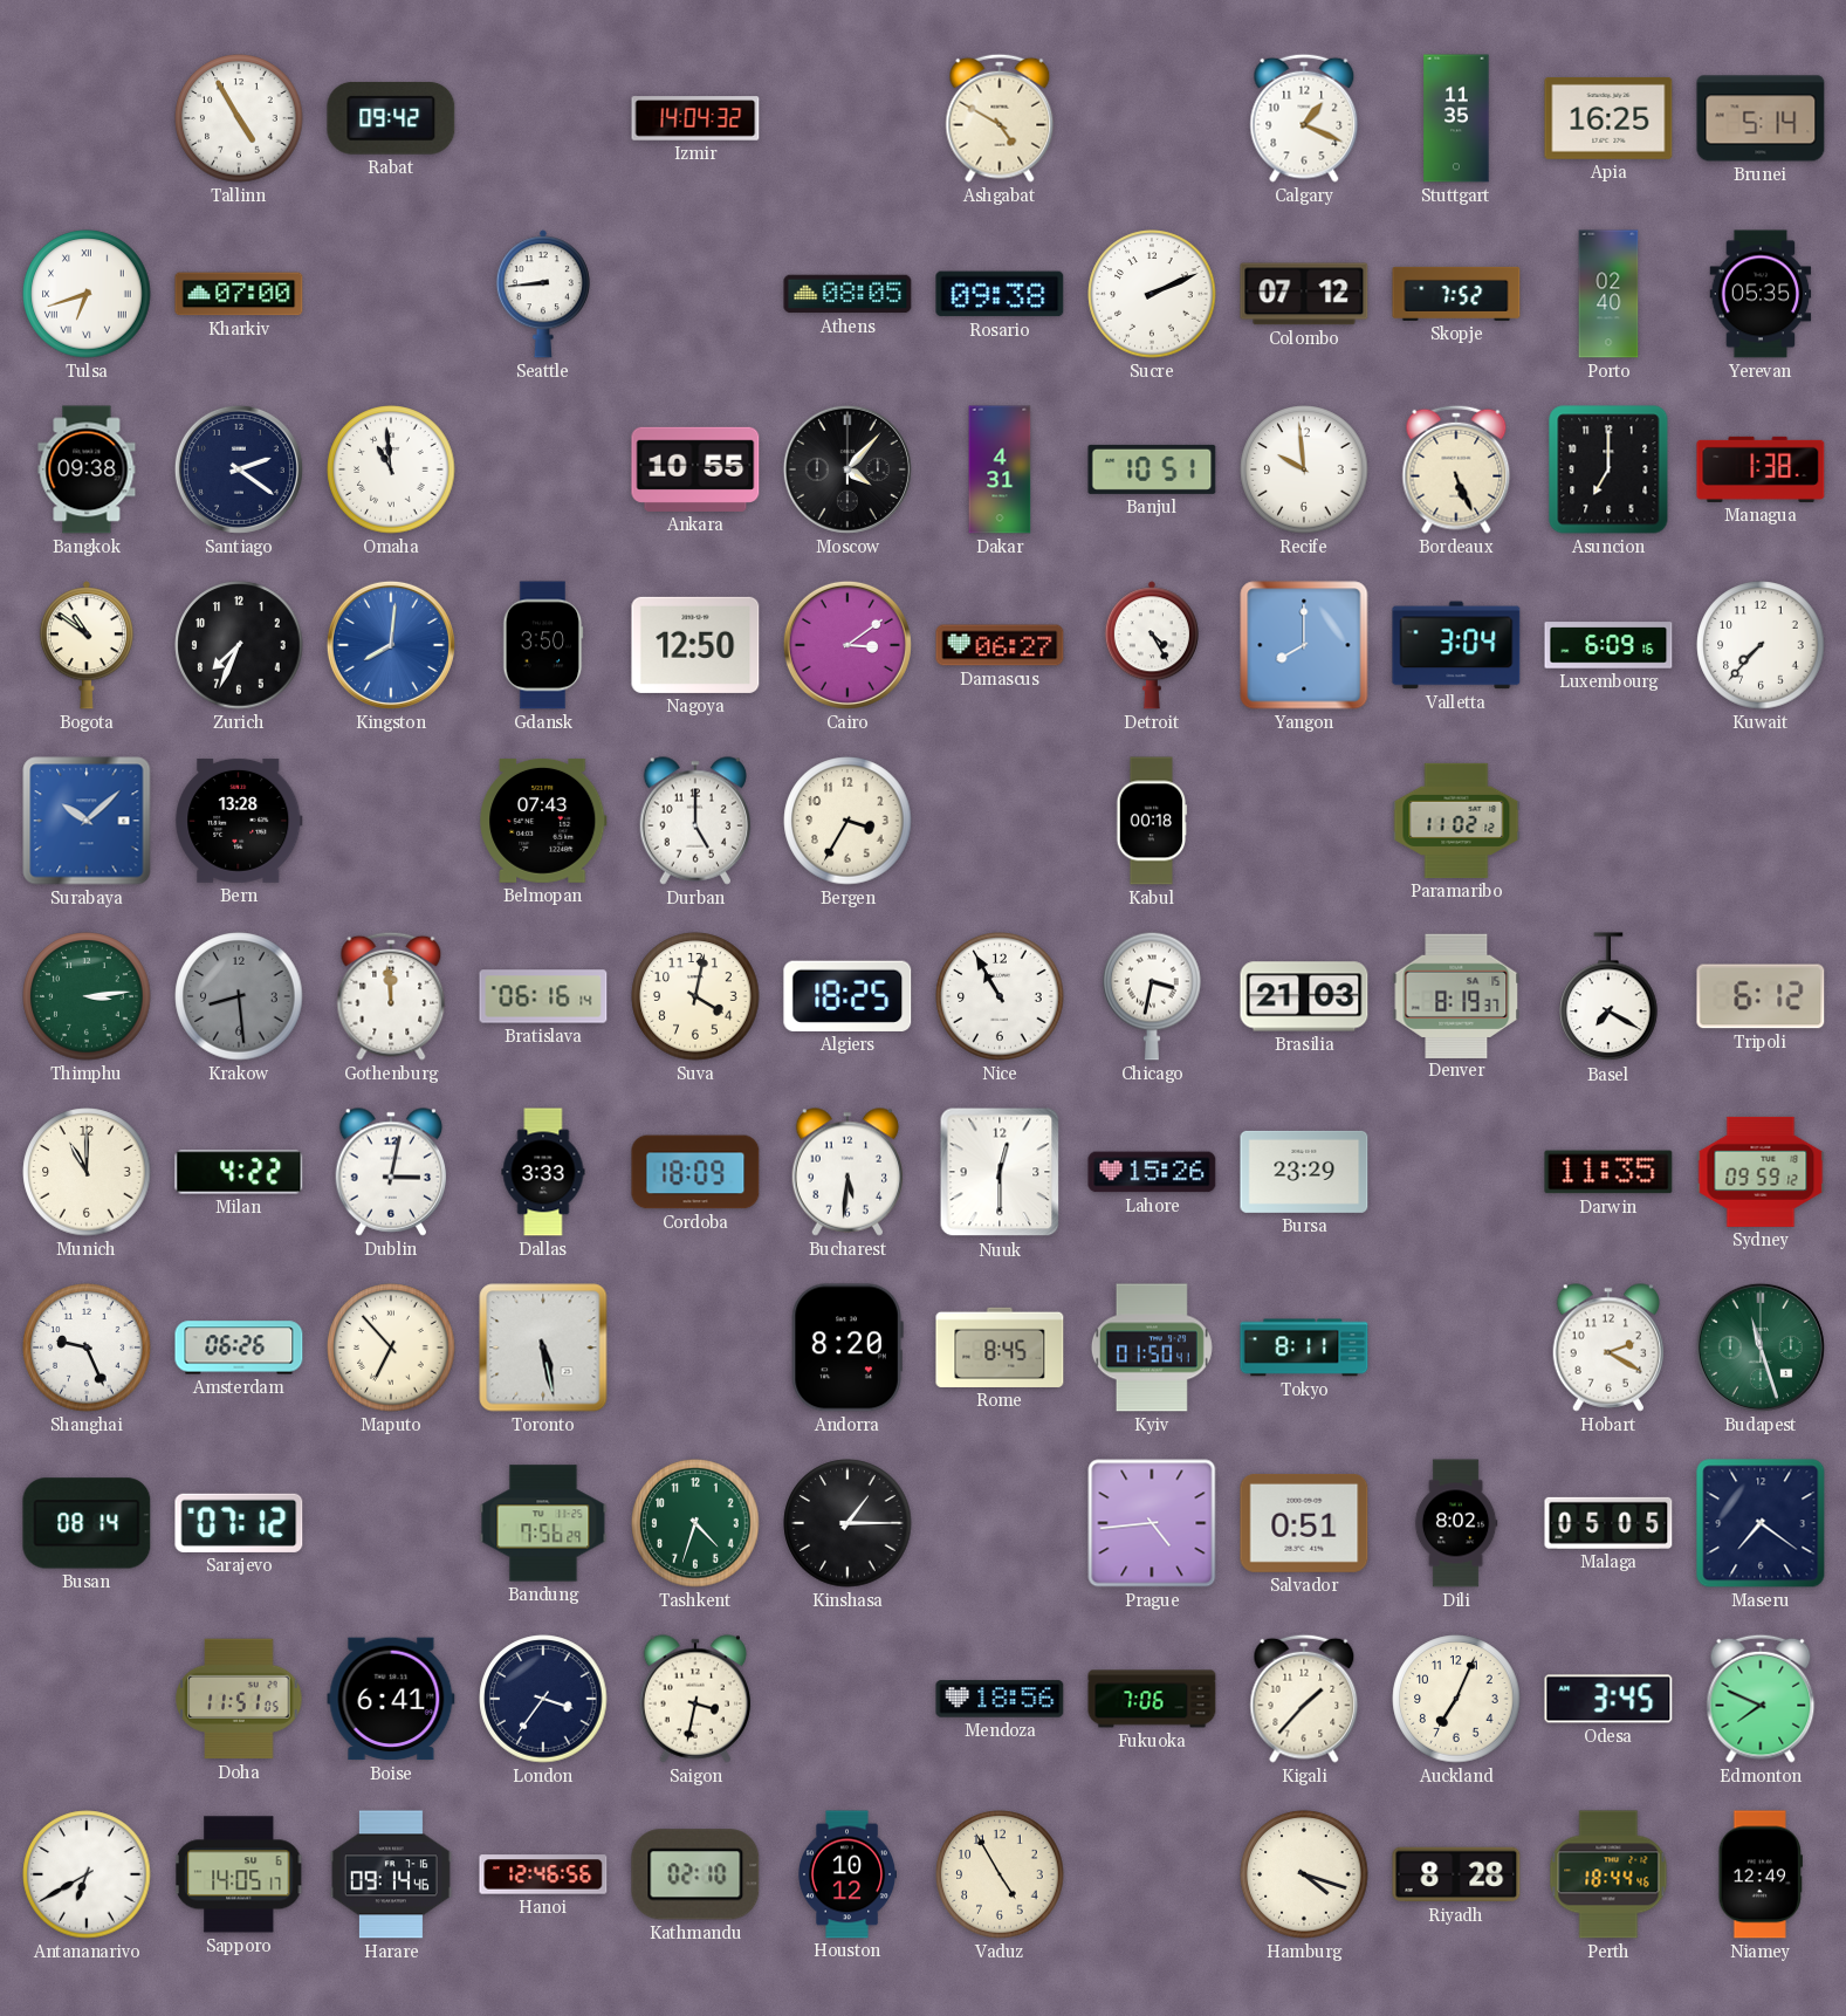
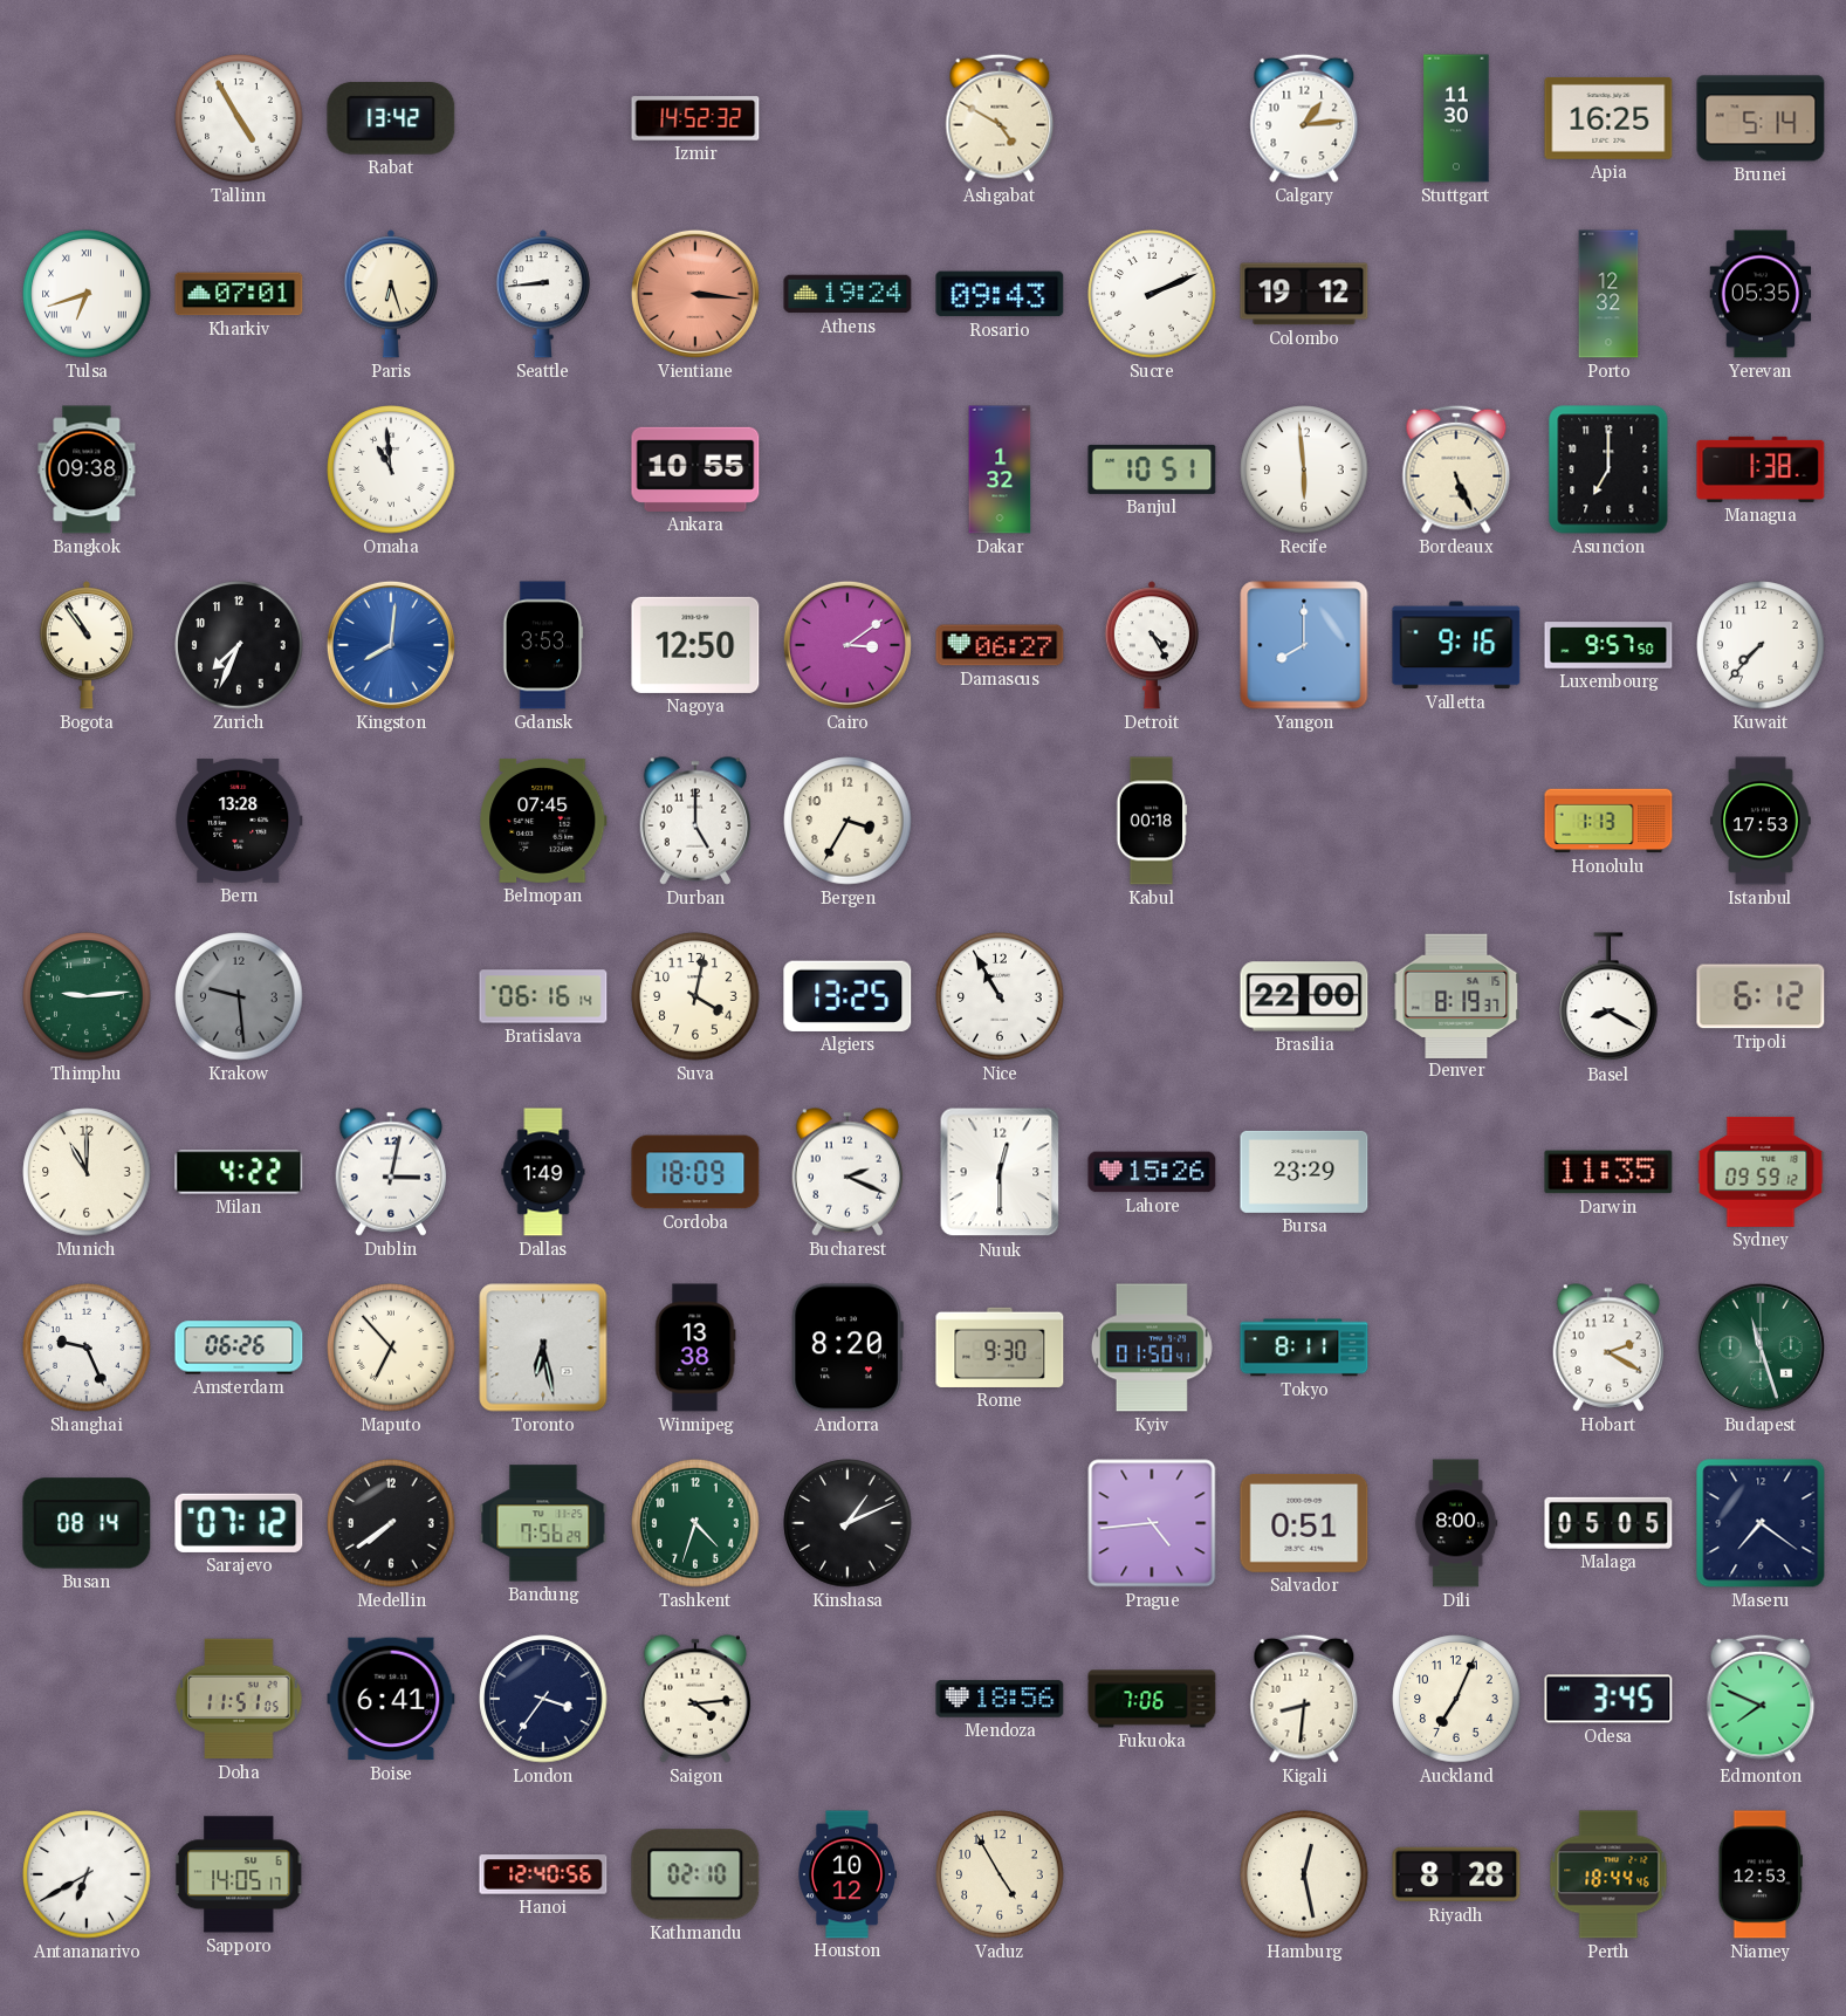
Rabat: 09:42 -> 13:42
Izmir: 14:04 -> 14:52
Calgary: 1:19 -> 1:14
Stuttgart: 11:35 -> 11:30
Kharkiv: 07:00 -> 07:01
Paris: none -> 6:27
Vientiane: none -> 3:16
Athens: 08:05 -> 19:24
Rosario: 09:38 -> 09:43
Colombo: 07:12 -> 19:12
Skopje: 7:52 -> none
Porto: 02:40 -> 12:32
Santiago: 2:21 -> none
Moscow: 4:07 -> none
Dakar: 4:31 -> 1:32
Recife: 9:59 -> 5:59
Bogota: 10:51 -> 10:54
Gdansk: 3:50 -> 3:53
Valletta: 3:04 -> 9:16
Luxembourg: 6:09 -> 9:57
Surabaya: 10:08 -> none
Belmopan: 07:43 -> 07:45
Paramaribo: 11:02 -> none
Honolulu: none -> 1:13
Istanbul: none -> 17:53
Thimphu: 3:14 -> 9:14
Krakow: 8:29 -> 9:29
Gothenburg: 11:59 -> none
Algiers: 18:25 -> 13:25
Chicago: 3:32 -> none
Brasilia: 21:03 -> 22:00
Basel: 7:20 -> 8:20
Dallas: 3:33 -> 1:49
Bucharest: 5:31 -> 2:19
Toronto: 5:28 -> 6:28
Winnipeg: none -> 13:38
Rome: 8:45 -> 9:30
Medellin: none -> 7:39
Kinshasa: 1:15 -> 1:11
Dili: 8:02 -> 8:00
Saigon: 3:32 -> 4:14
Kigali: 1:37 -> 8:31
Harare: 09:14 -> none
Hanoi: 12:46 -> 12:40
Hamburg: 4:18 -> 12:28
Niamey: 12:49 -> 12:53
